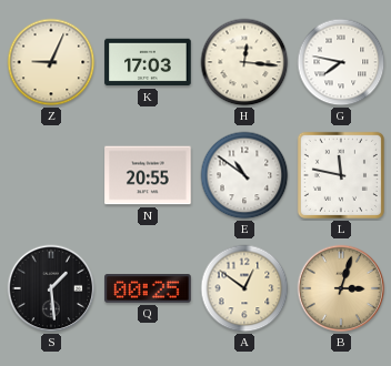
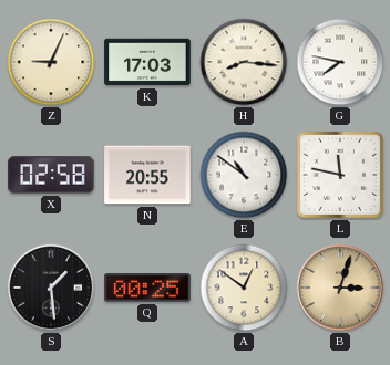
H: 12:16 -> 8:16
X: none -> 02:58
